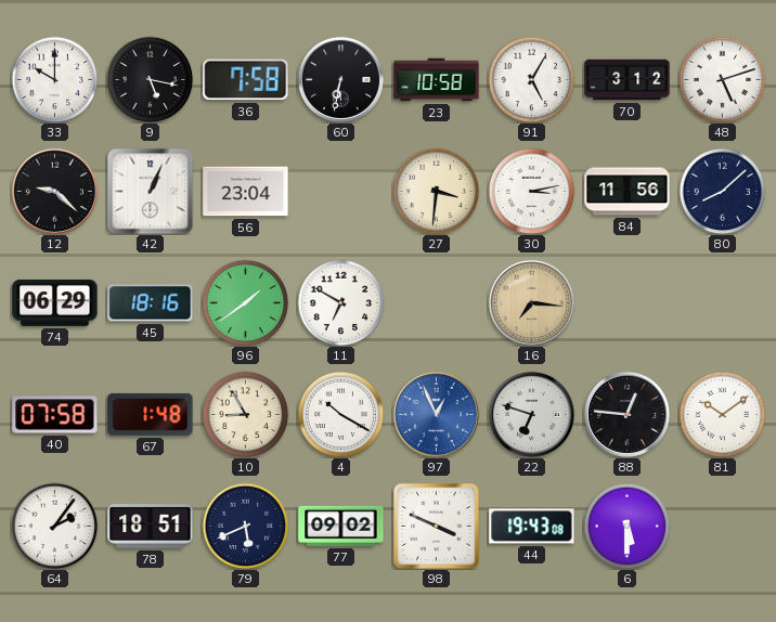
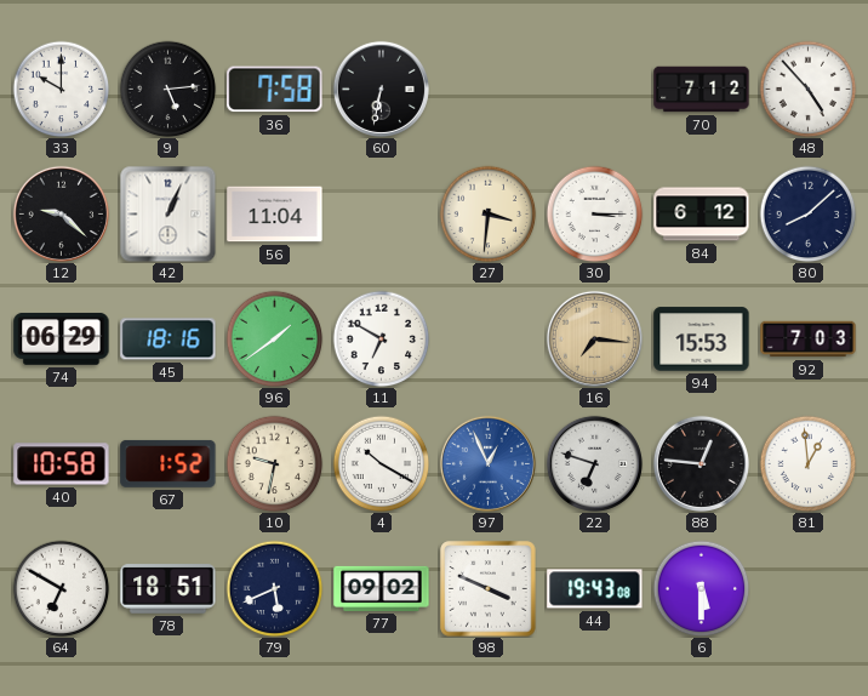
9: 5:17 -> 5:14
23: 10:58 -> none
91: 5:05 -> none
70: 3:12 -> 7:12
48: 5:12 -> 4:53
56: 23:04 -> 11:04
30: 3:13 -> 3:15
84: 11:56 -> 6:12
94: none -> 15:53
92: none -> 7:03
40: 07:58 -> 10:58
67: 1:48 -> 1:52
10: 8:55 -> 9:32
81: 10:09 -> 12:59
64: 2:06 -> 6:50
